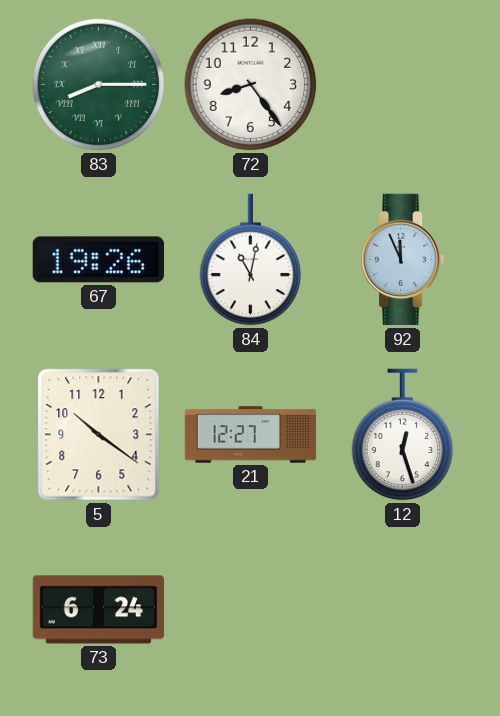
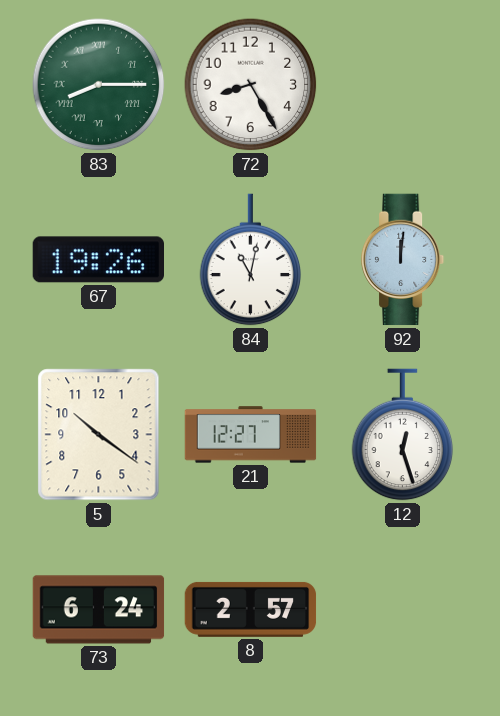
72: 8:24 -> 8:25
92: 11:56 -> 12:01
8: none -> 2:57
